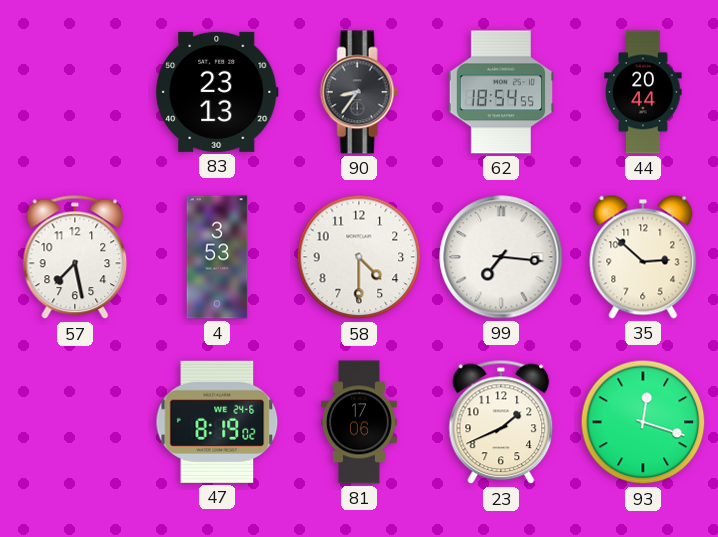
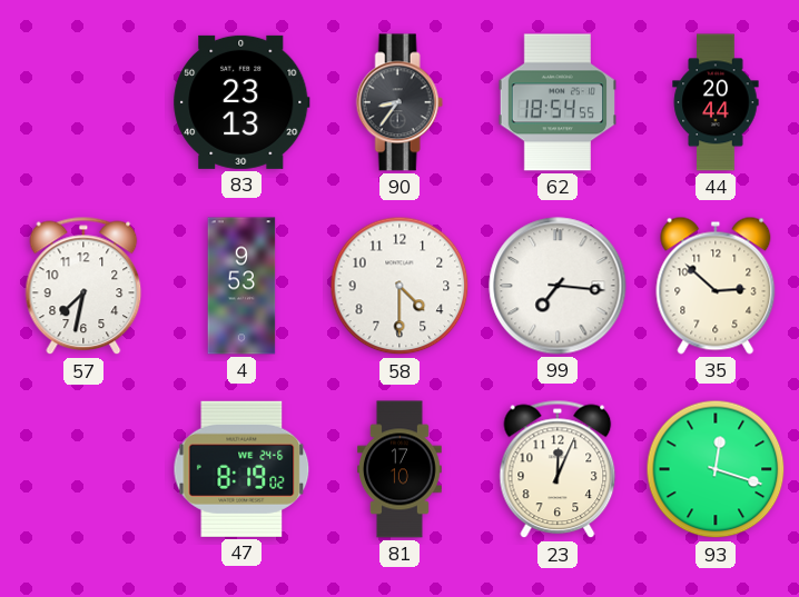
57: 7:28 -> 7:32
4: 3:53 -> 9:53
81: 17:06 -> 17:10
23: 1:41 -> 12:04
